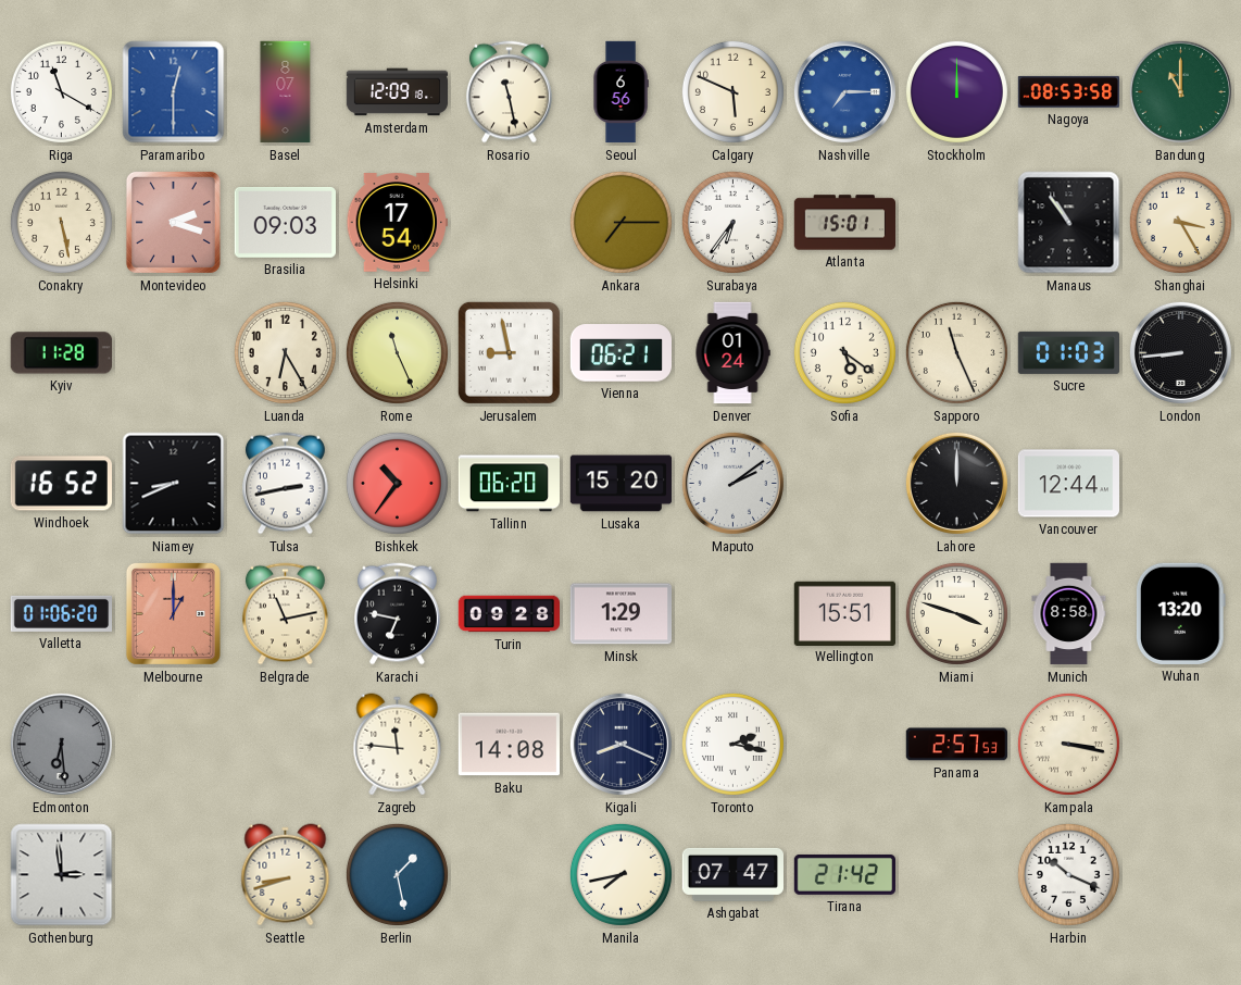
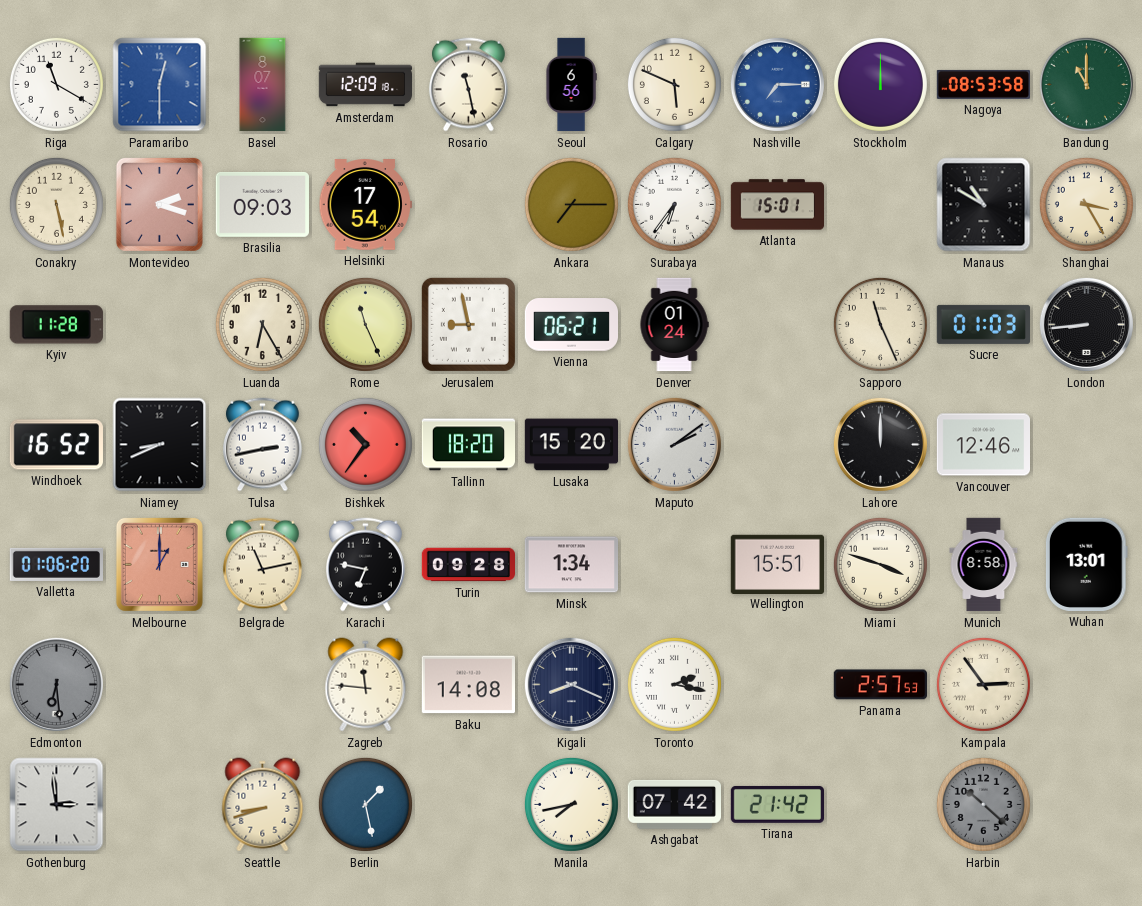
Manaus: 10:54 -> 10:50
Sofia: 5:21 -> none
Tallinn: 06:20 -> 18:20
Vancouver: 12:44 -> 12:46
Minsk: 1:29 -> 1:34
Wuhan: 13:20 -> 13:01
Kampala: 3:17 -> 2:54
Ashgabat: 07:47 -> 07:42
Harbin: 10:19 -> 10:22
Harbin dial: white -> grey
